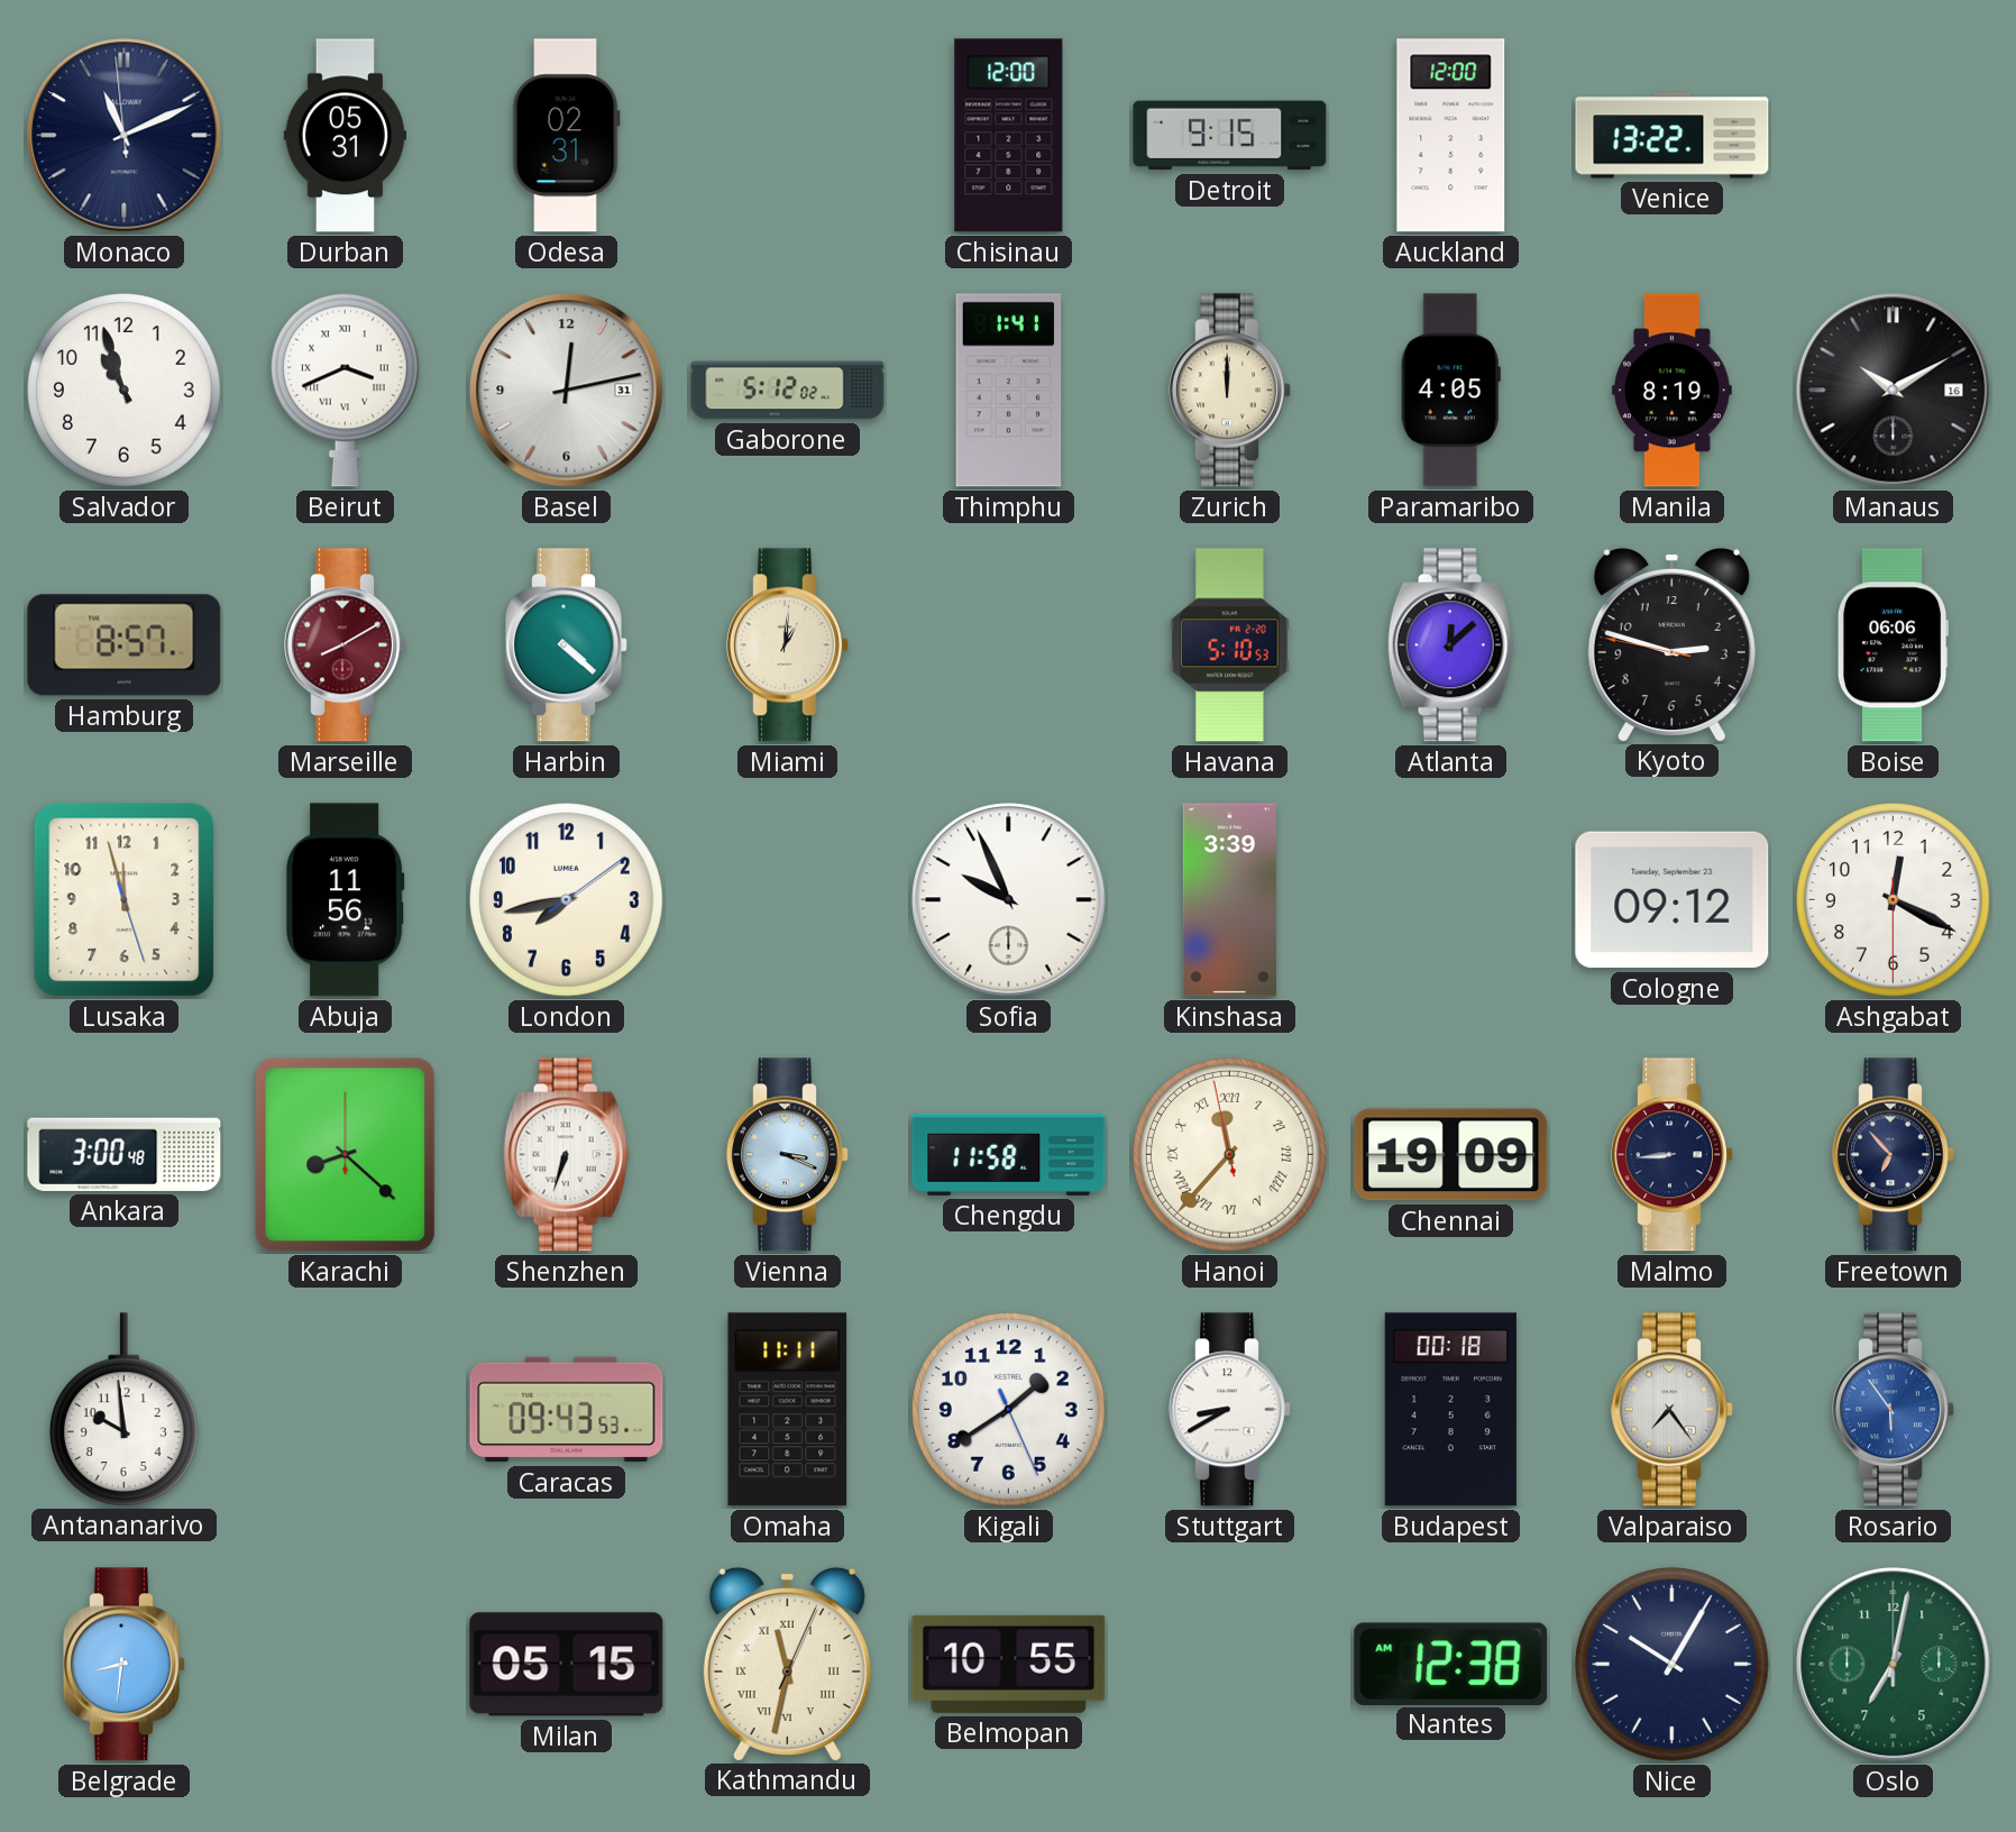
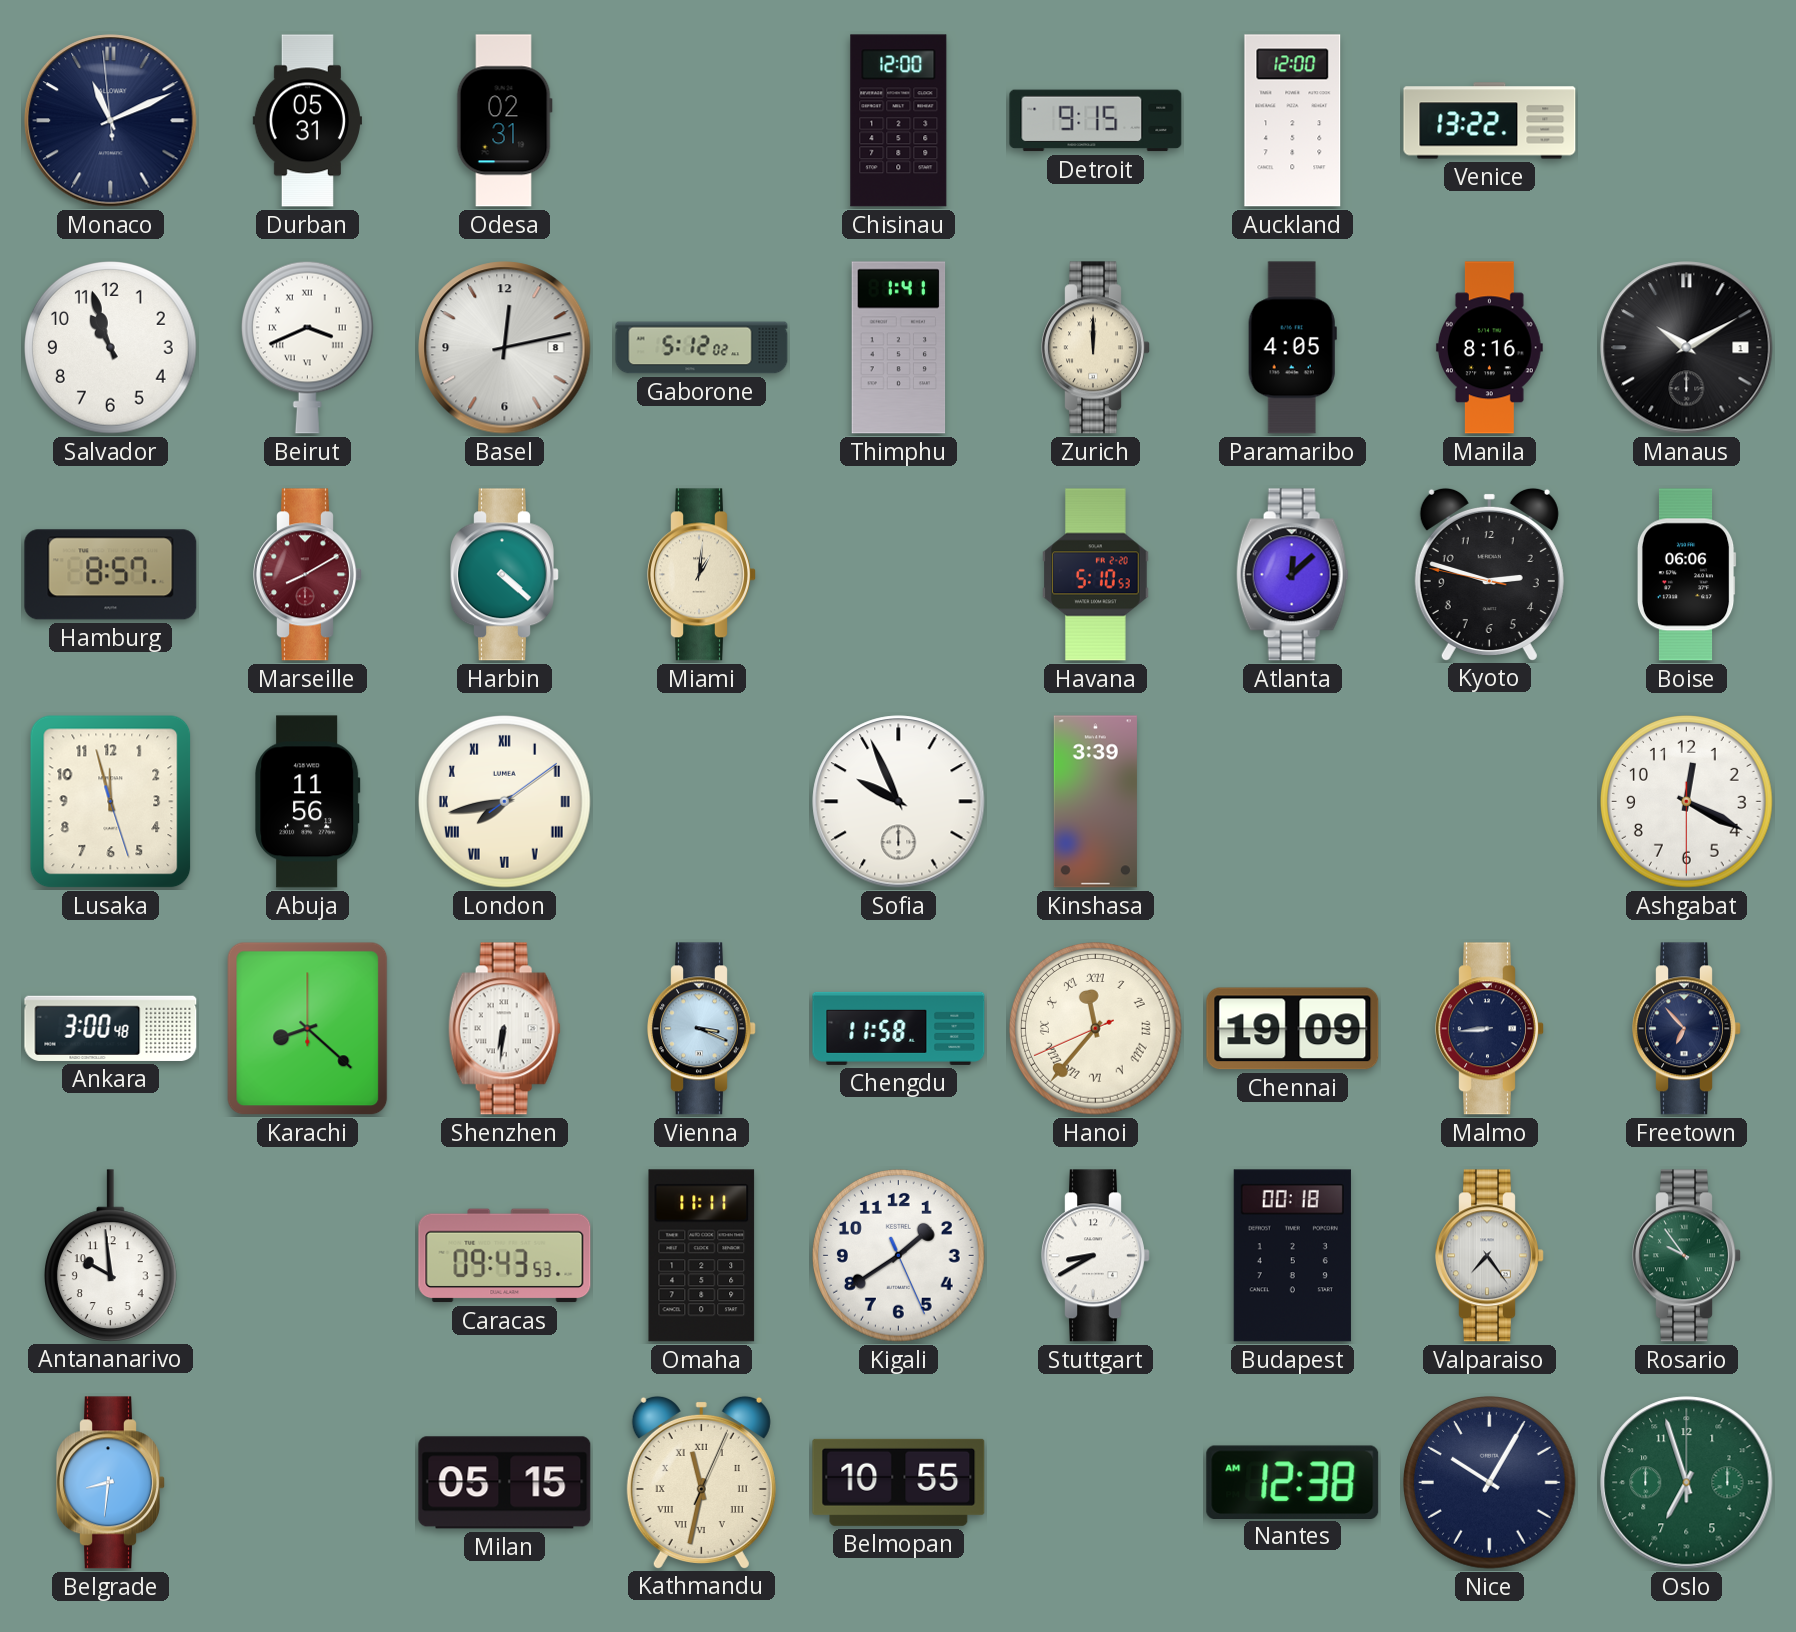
Basel date: 31 -> 8
Manila: 8:19 -> 8:16
Manaus date: 16 -> 1
London numerals: Arabic -> Roman
Cologne: 09:12 -> none
Shenzhen: 6:33 -> 6:31
Hanoi: 11:36:58 -> 11:36:41
Rosario: 5:54 -> 9:54
Rosario dial: blue -> green
Oslo: 7:02 -> 6:57
